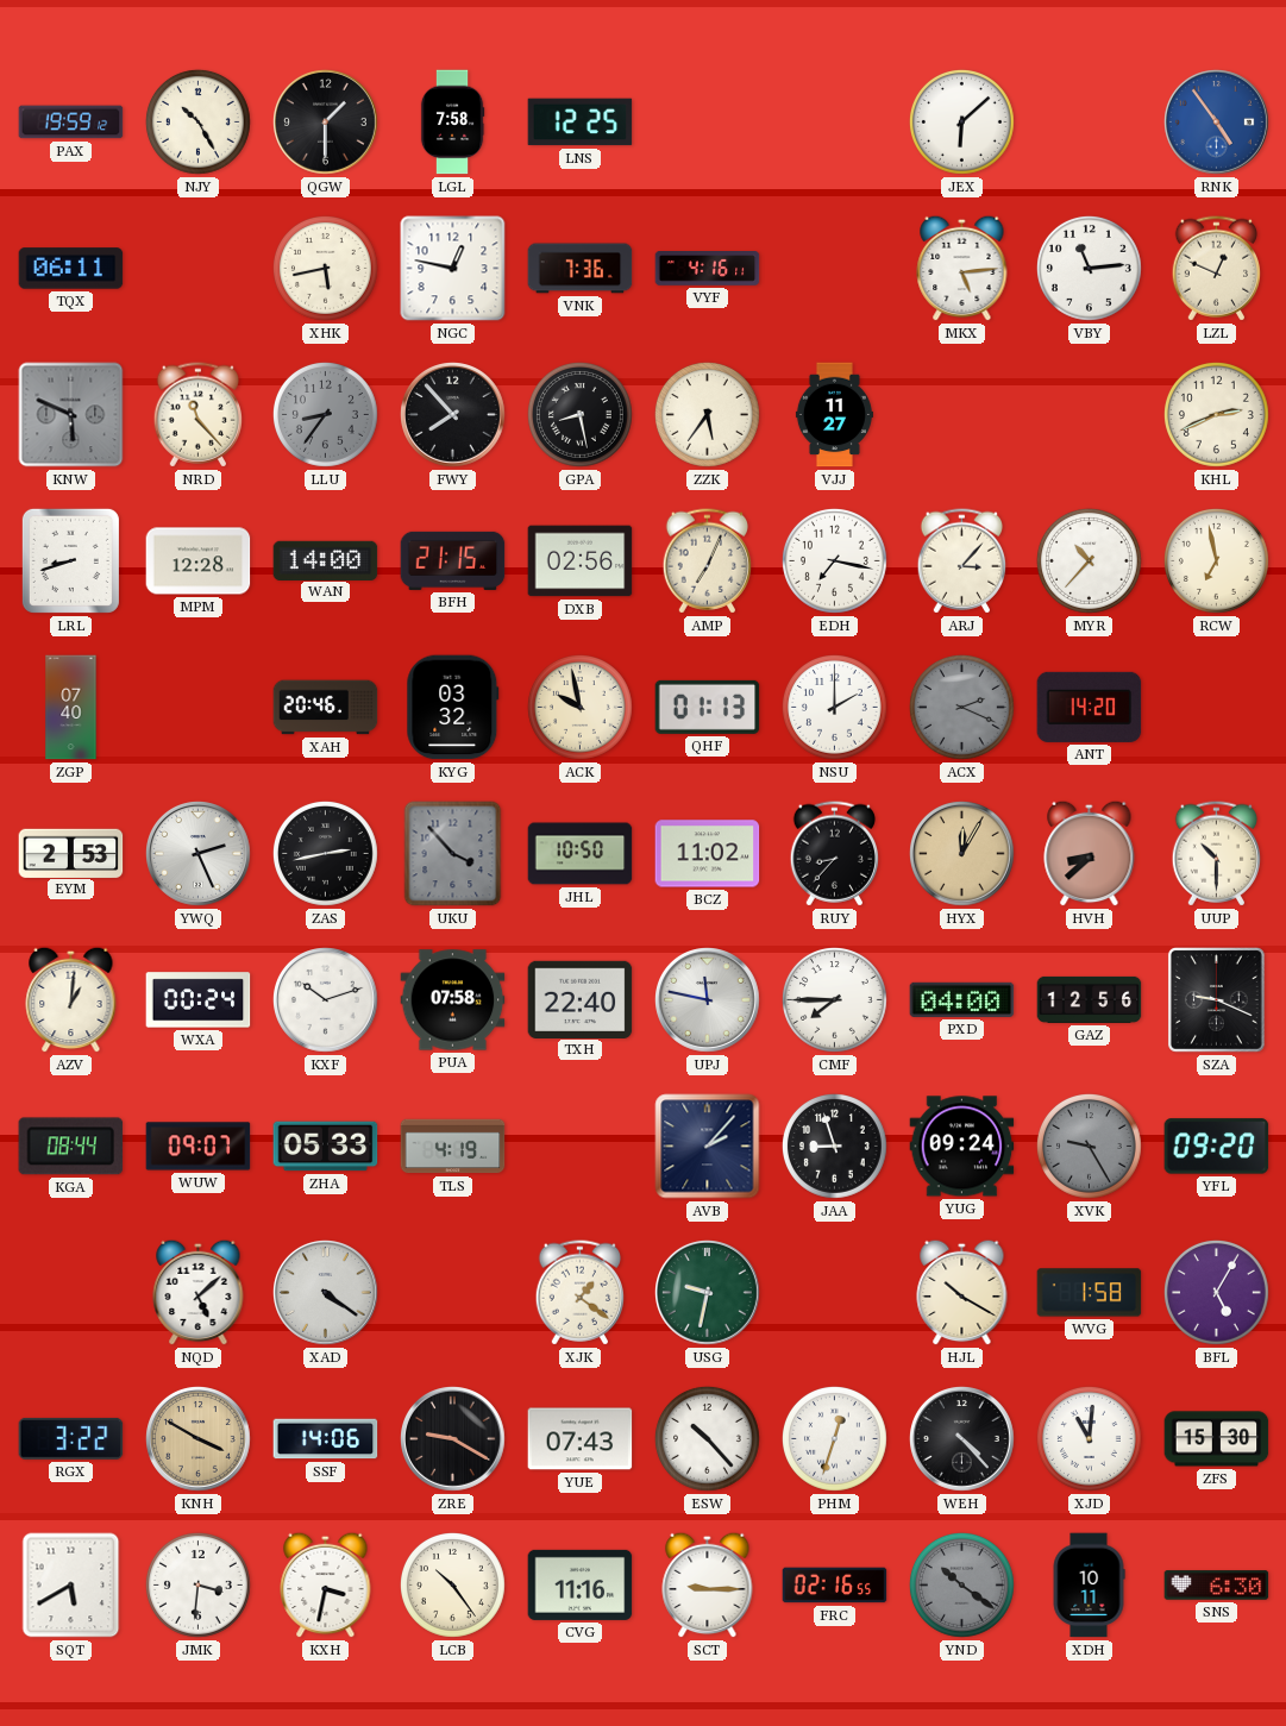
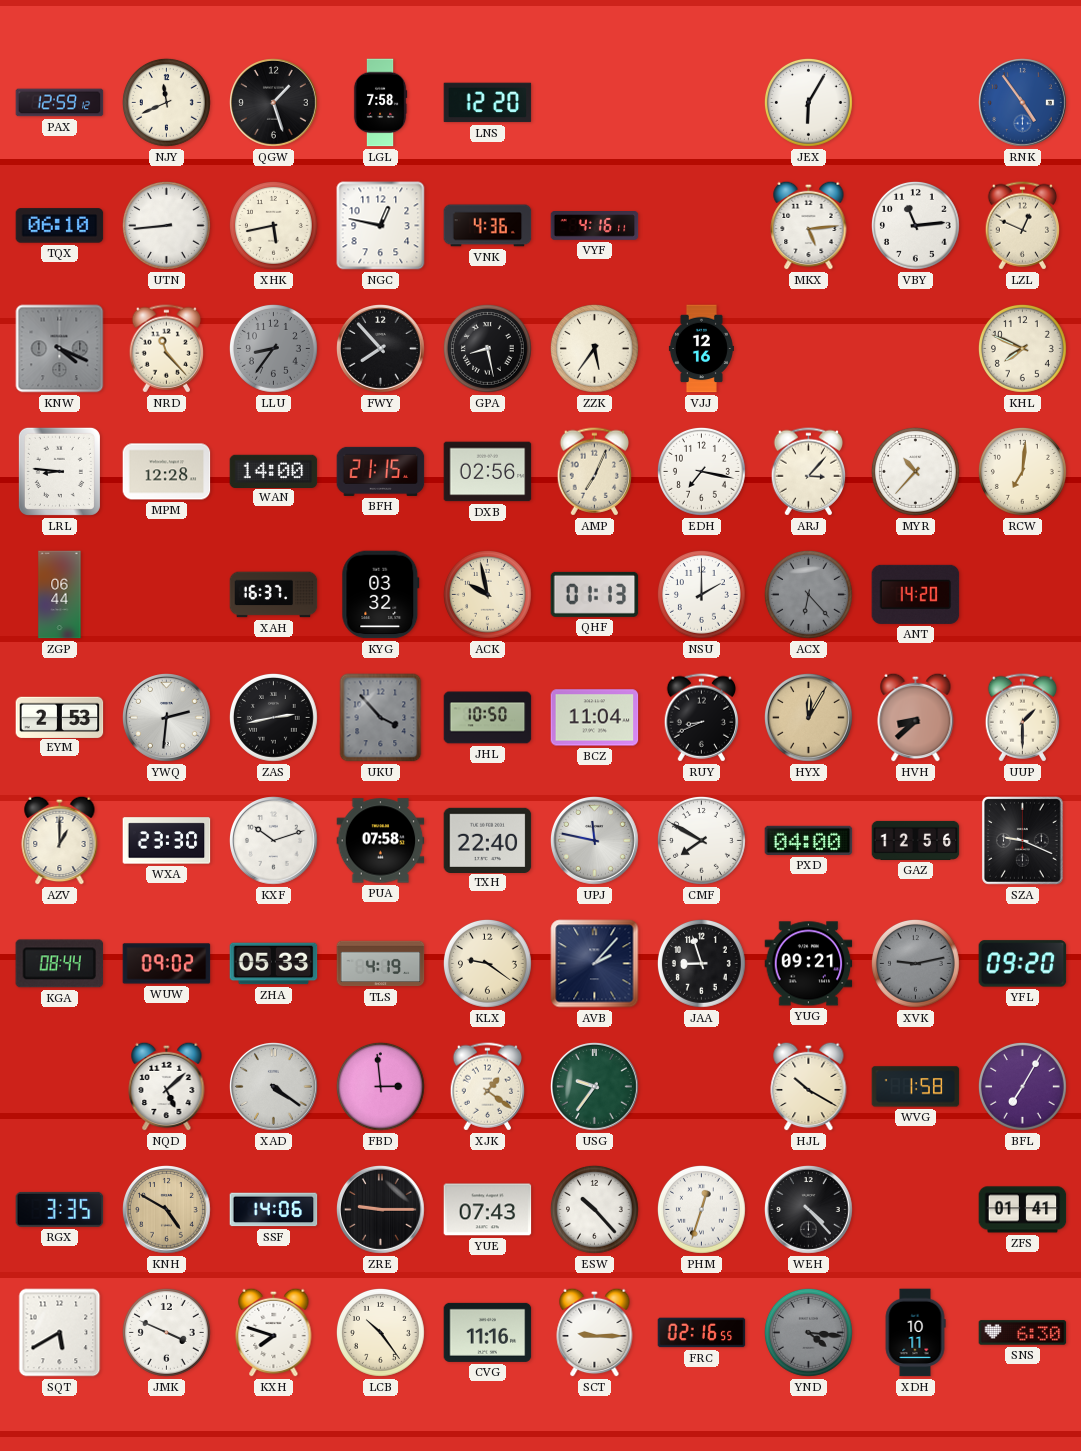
PAX: 19:59 -> 12:59
NJY: 10:25 -> 11:41
QGW: 1:30 -> 1:27
LNS: 12:25 -> 12:20
JEX: 6:08 -> 6:05
TQX: 06:11 -> 06:10
UTN: none -> 8:44
VNK: 7:36 -> 4:36
KNW: 5:49 -> 4:19
VJJ: 11:27 -> 12:16
KHL: 2:41 -> 7:49
LRL: 8:42 -> 8:46
RCW: 6:58 -> 7:01
ZGP: 07:40 -> 06:44
XAH: 20:46 -> 16:37
ACX: 2:19 -> 6:23
YWQ: 2:26 -> 2:31
BCZ: 11:02 -> 11:04
RUY: 8:37 -> 8:41
UUP: 10:30 -> 1:30
AZV: 1:01 -> 1:00
WXA: 00:24 -> 23:30
CMF: 7:45 -> 7:50
WUW: 09:07 -> 09:02
KLX: none -> 9:21
YUG: 09:24 -> 09:21
XVK: 9:25 -> 9:13
FBD: none -> 2:59
USG: 9:32 -> 9:36
BFL: 5:05 -> 7:05
RGX: 3:22 -> 3:35
KNH: 3:50 -> 4:50
ZRE: 9:20 -> 9:15
XJD: 11:01 -> none
ZFS: 15:30 -> 01:41
JMK: 3:31 -> 3:49
KXH: 3:32 -> 7:48
YND: 10:21 -> 4:16
